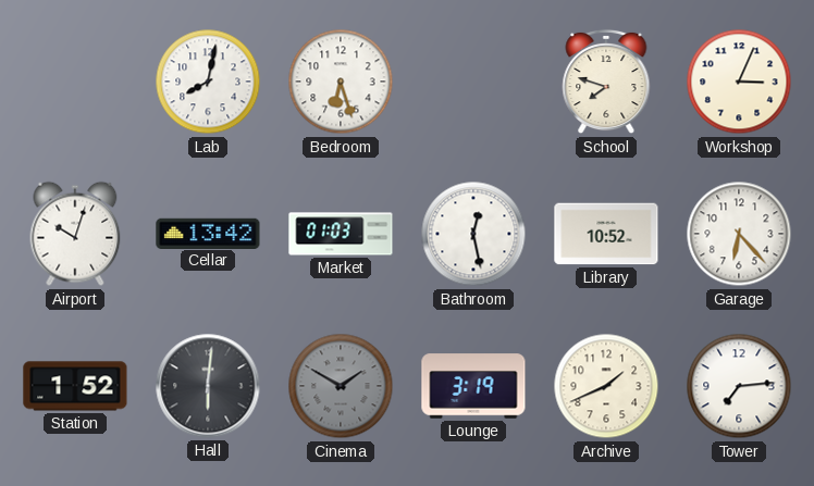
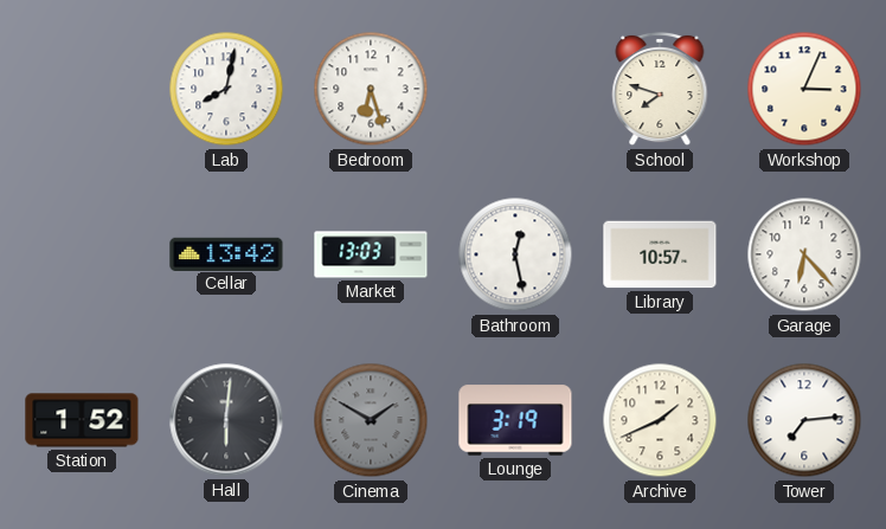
Airport: 10:03 -> none
Market: 01:03 -> 13:03
Library: 10:52 -> 10:57
